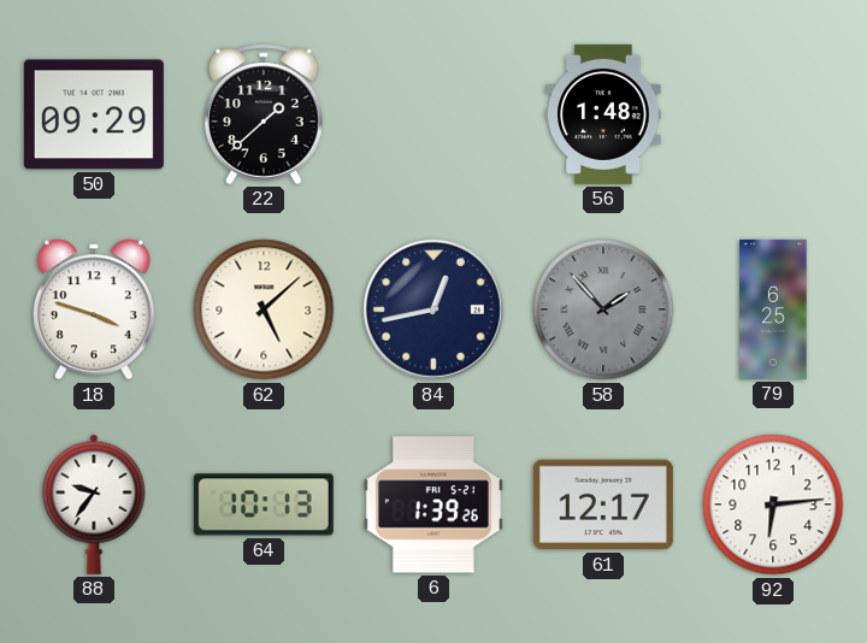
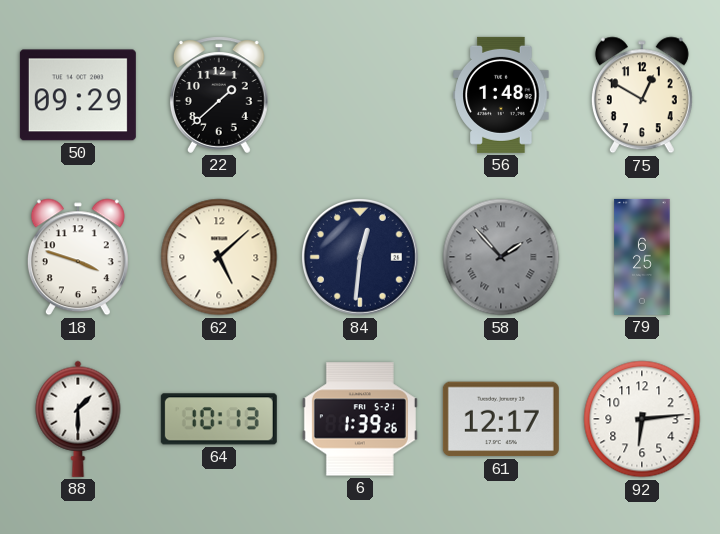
75: none -> 12:50
84: 12:43 -> 12:31
88: 9:36 -> 1:30
